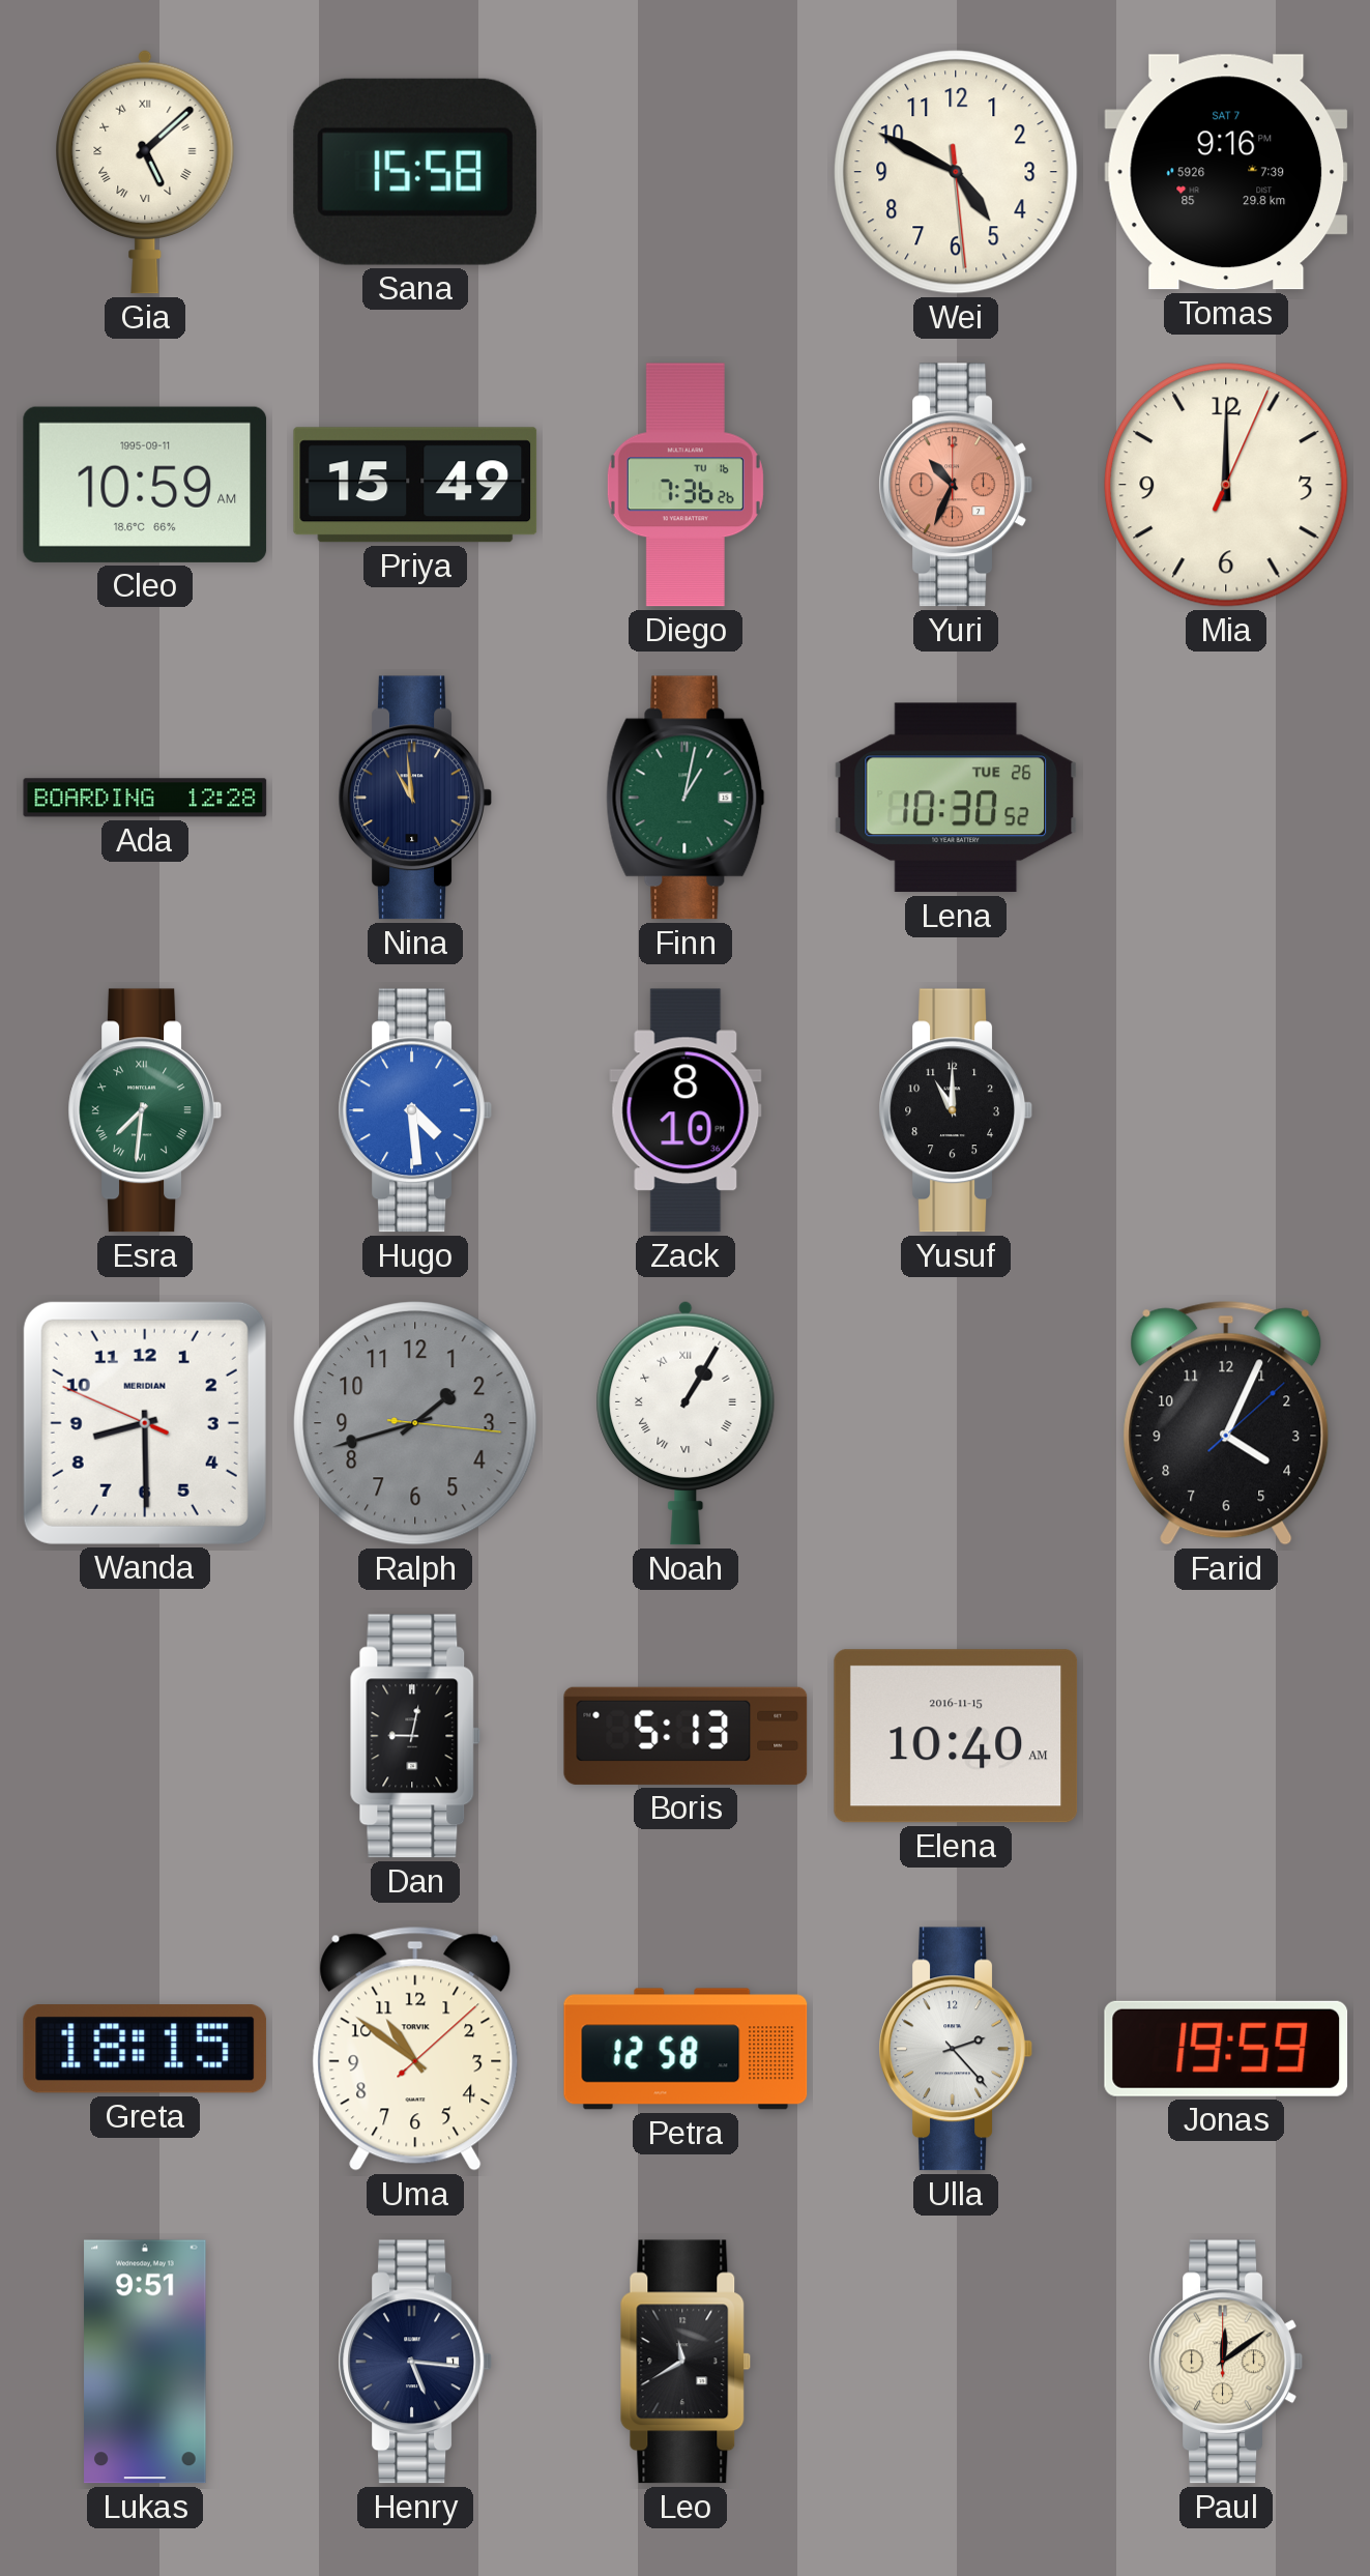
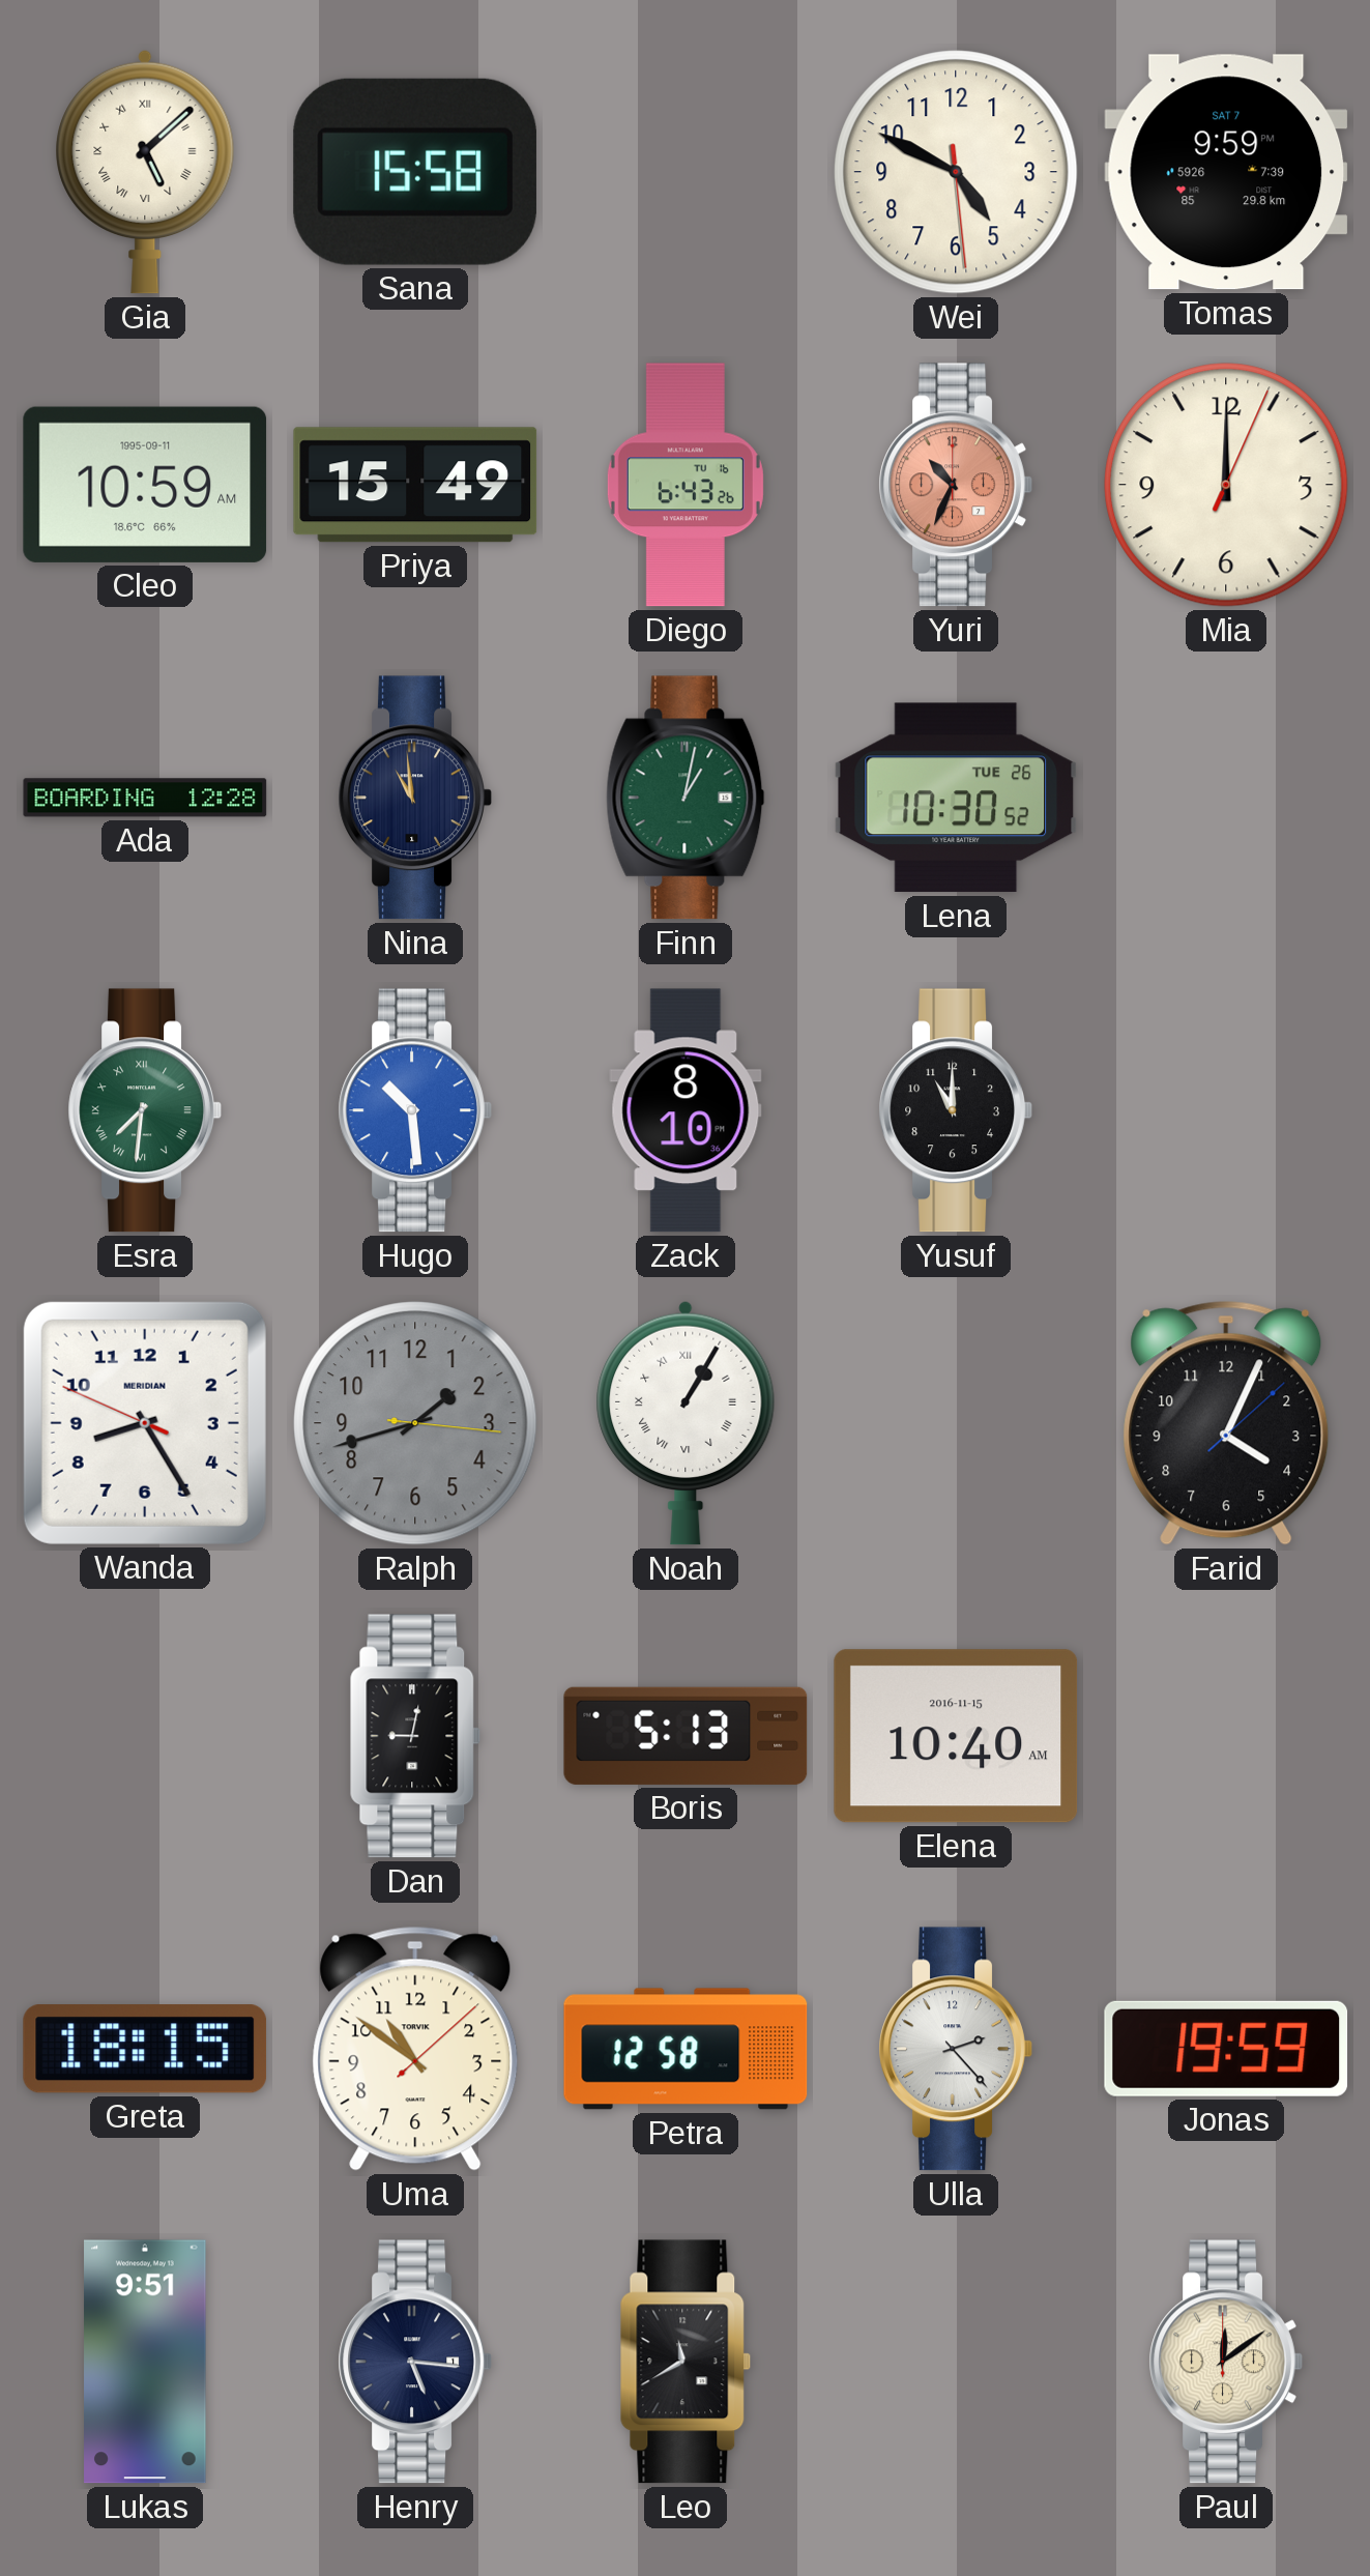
Tomas: 9:16 -> 9:59
Diego: 7:36 -> 6:43
Hugo: 4:29 -> 10:29
Wanda: 8:29 -> 8:24
